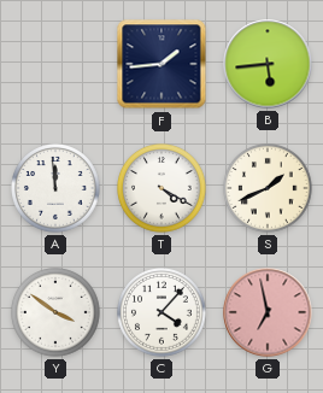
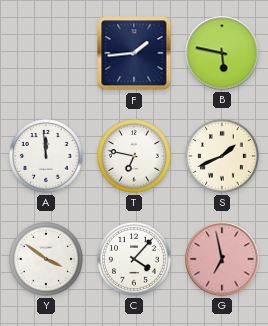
B: 5:44 -> 5:47
T: 4:20 -> 6:47
